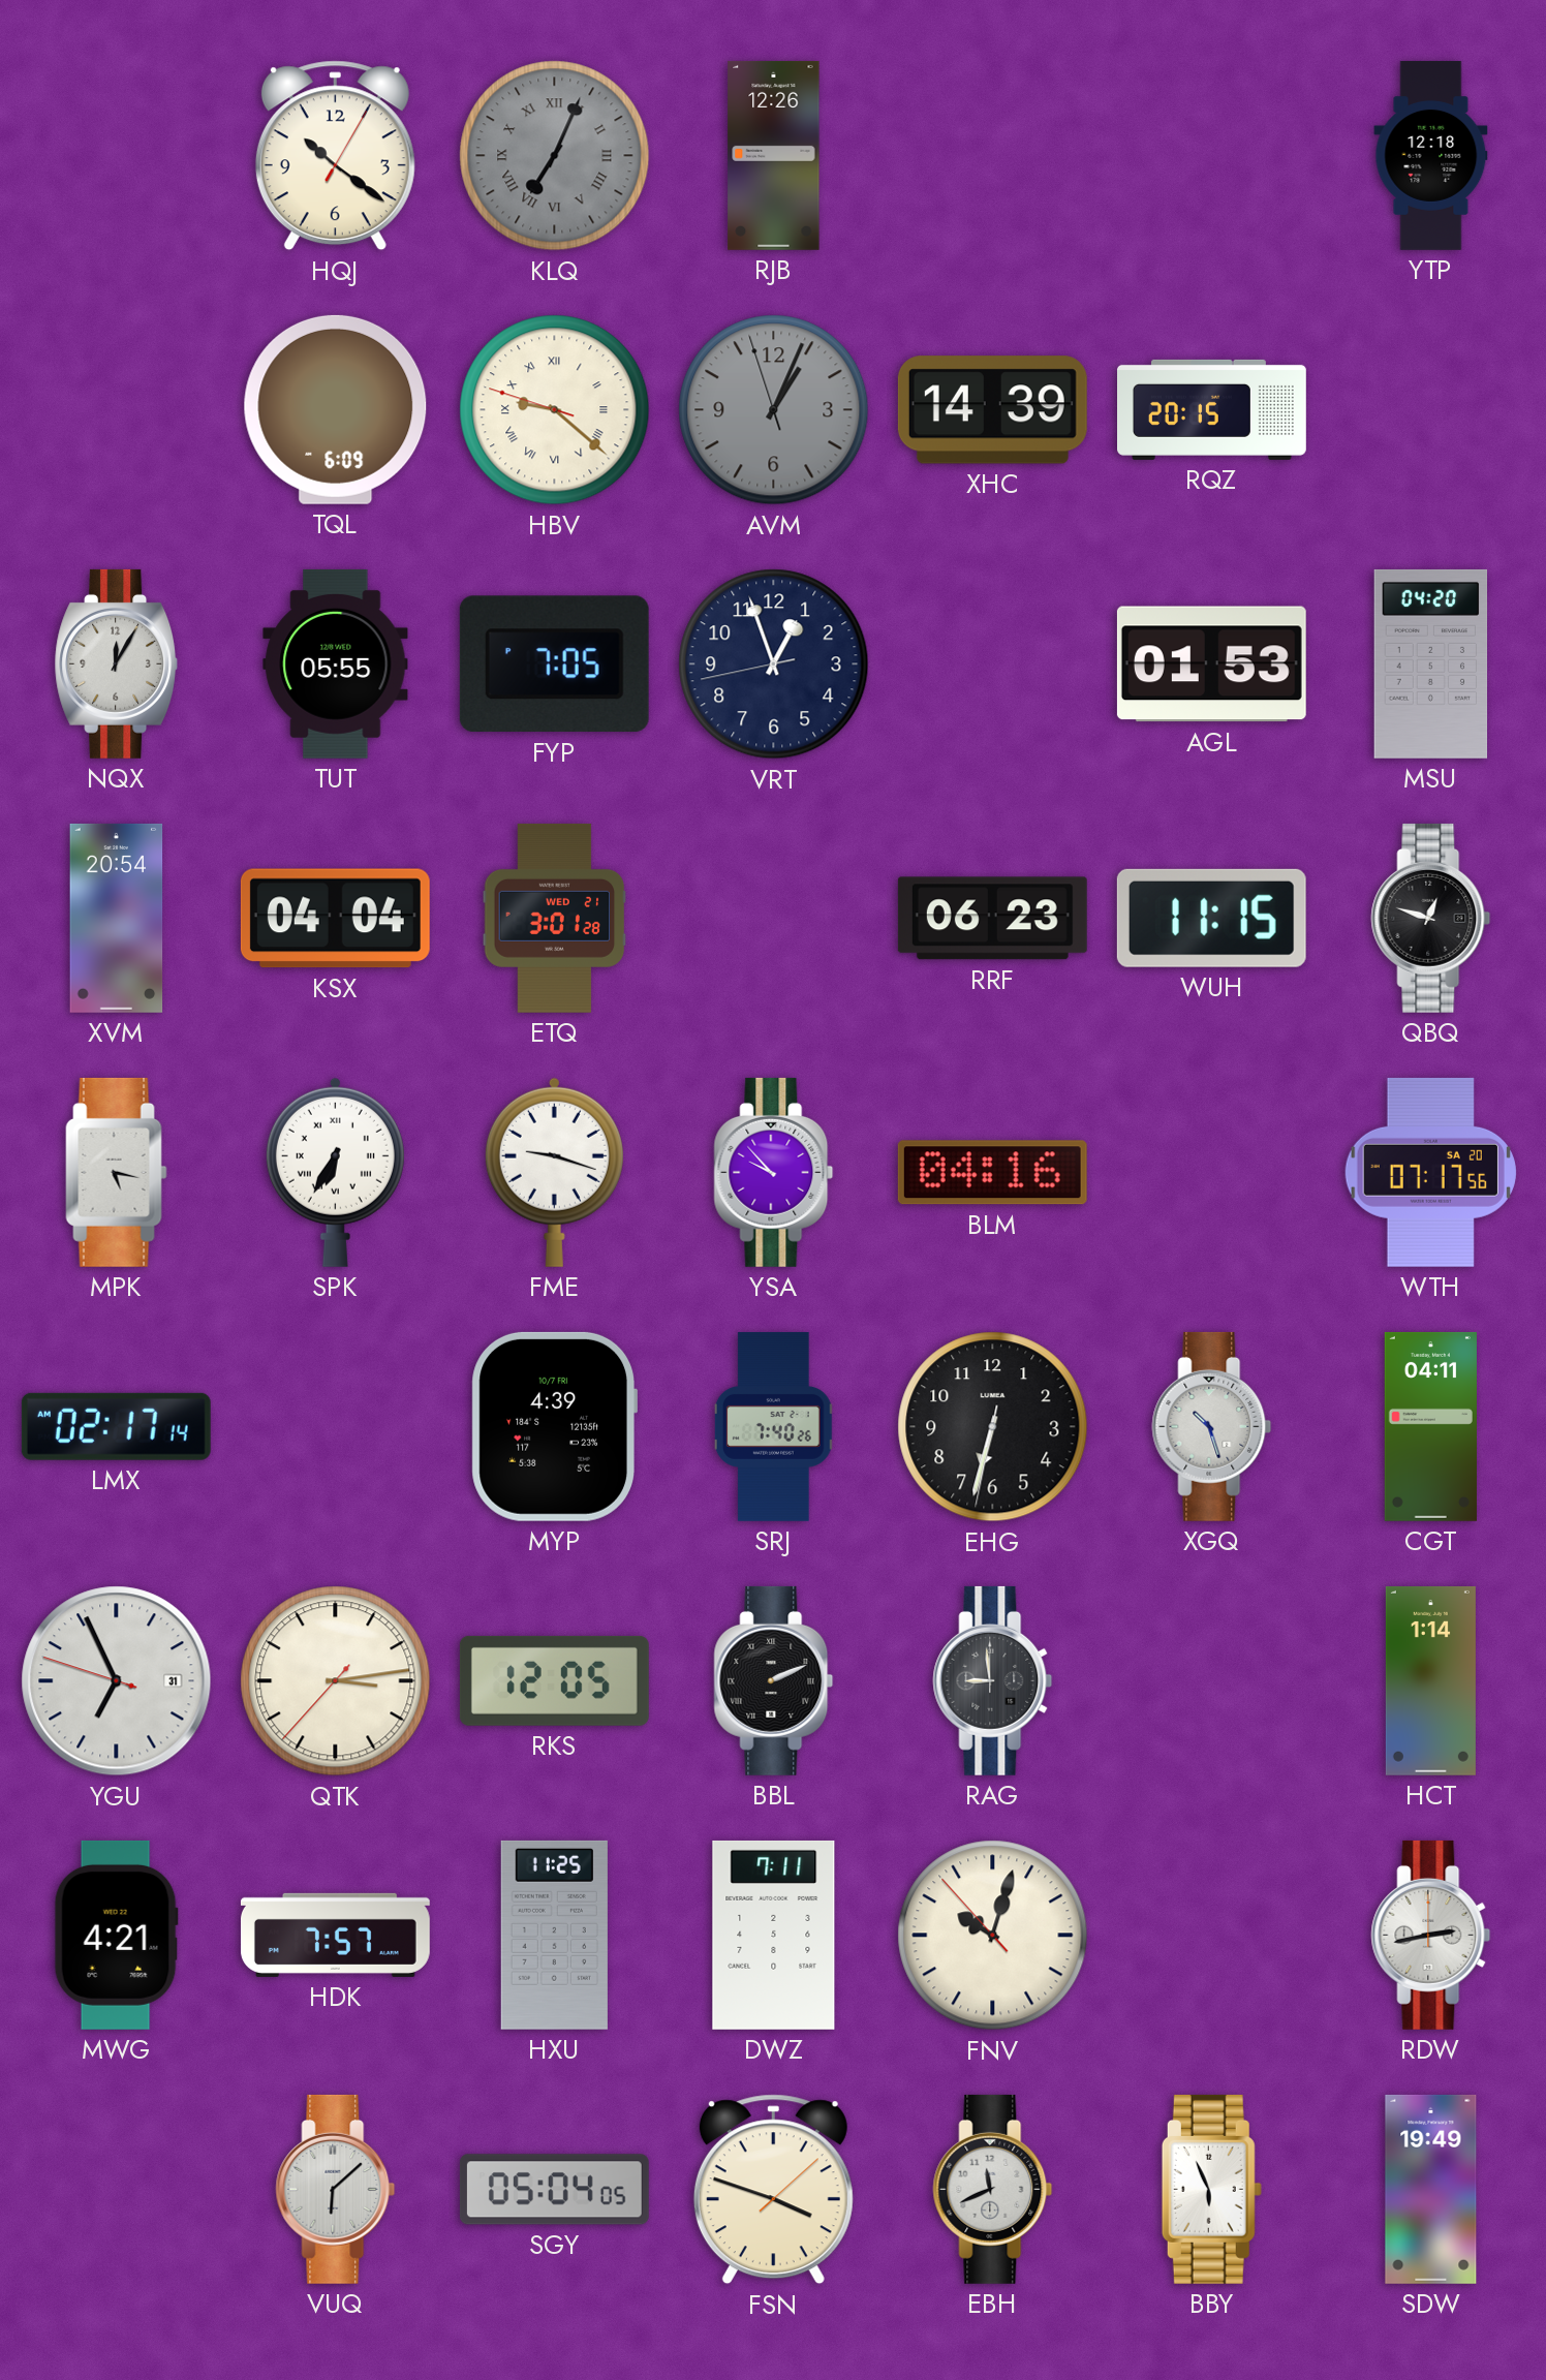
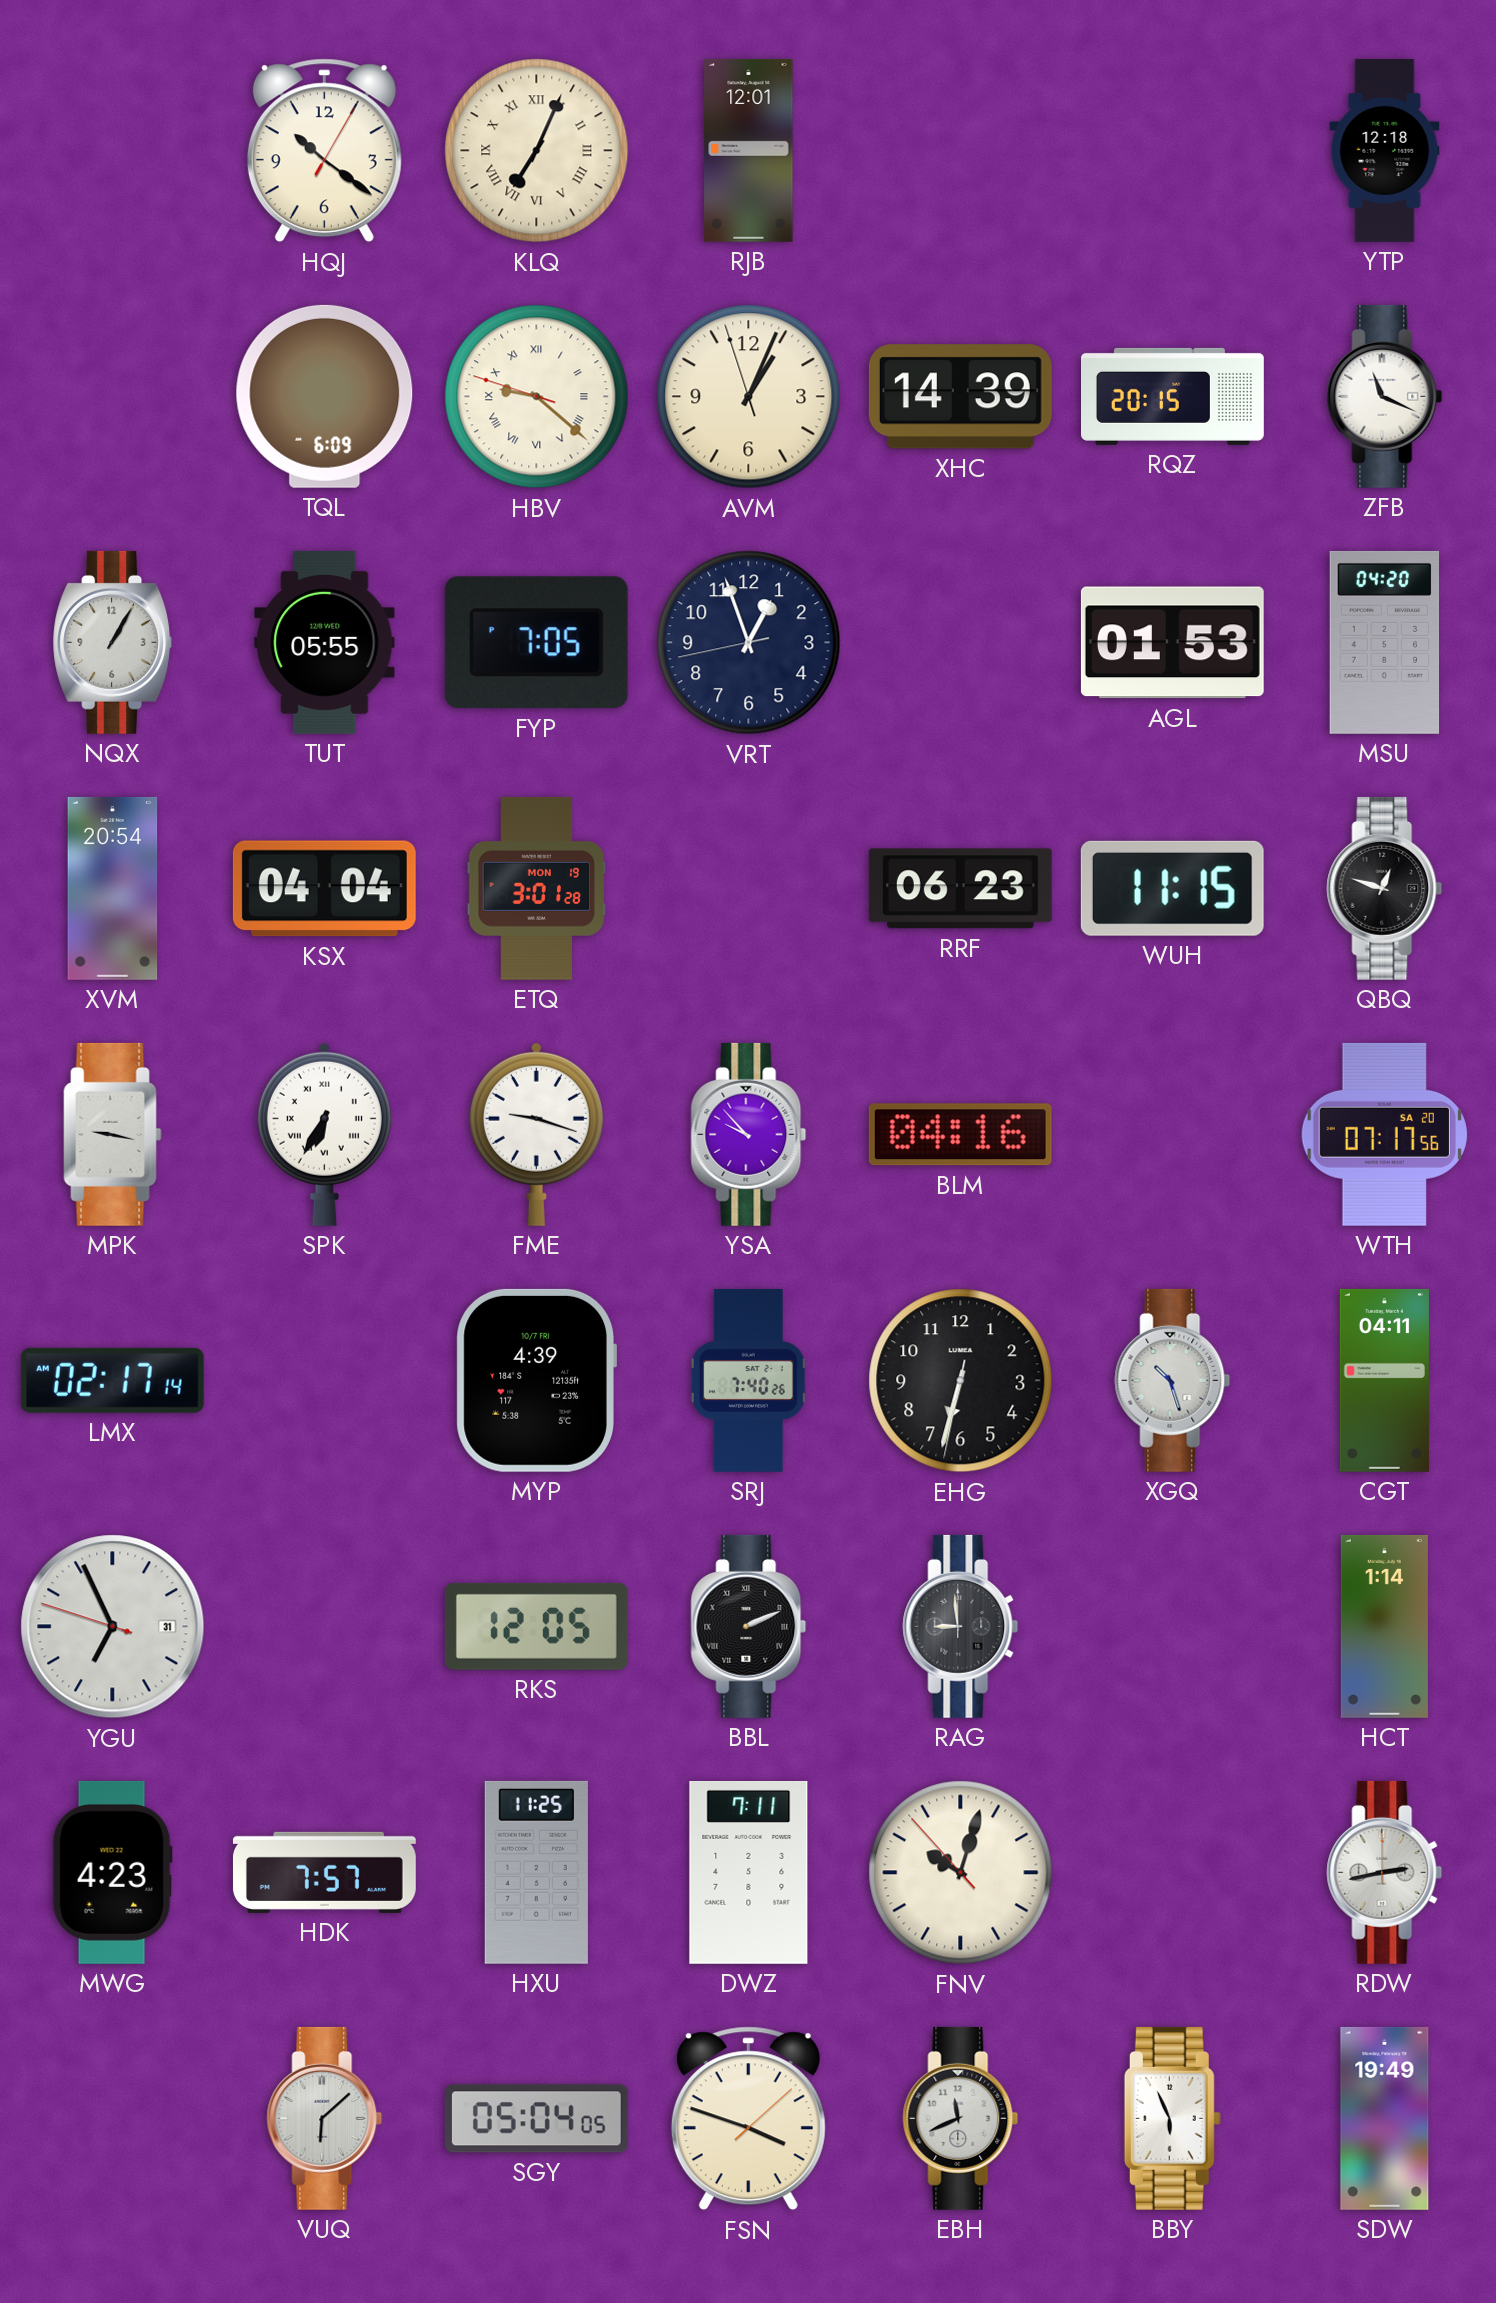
KLQ dial: grey -> cream
RJB: 12:26 -> 12:01
AVM dial: grey -> cream
ZFB: none -> 11:19
NQX: 12:05 -> 1:05
ETQ date: WED 21 -> MON 19
MPK: 5:17 -> 9:17
QTK: 3:13 -> none
MWG: 4:21 -> 4:23
